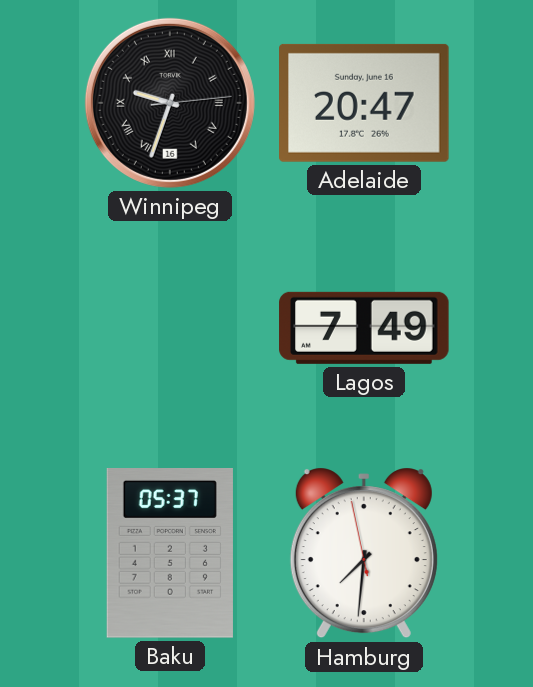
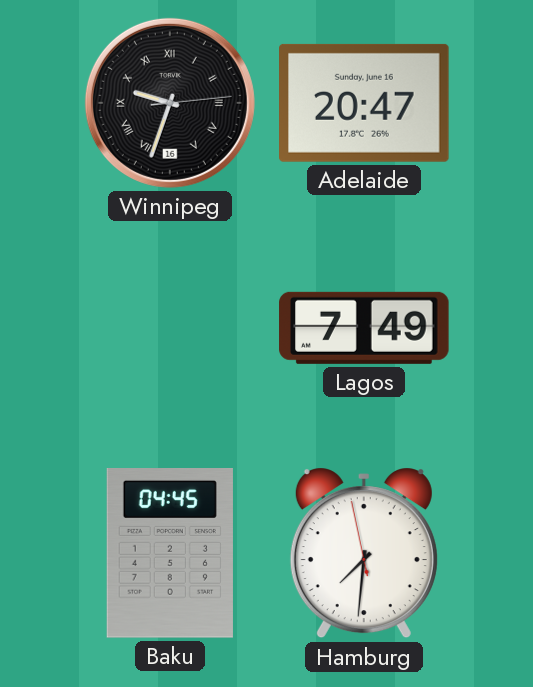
Baku: 05:37 -> 04:45
